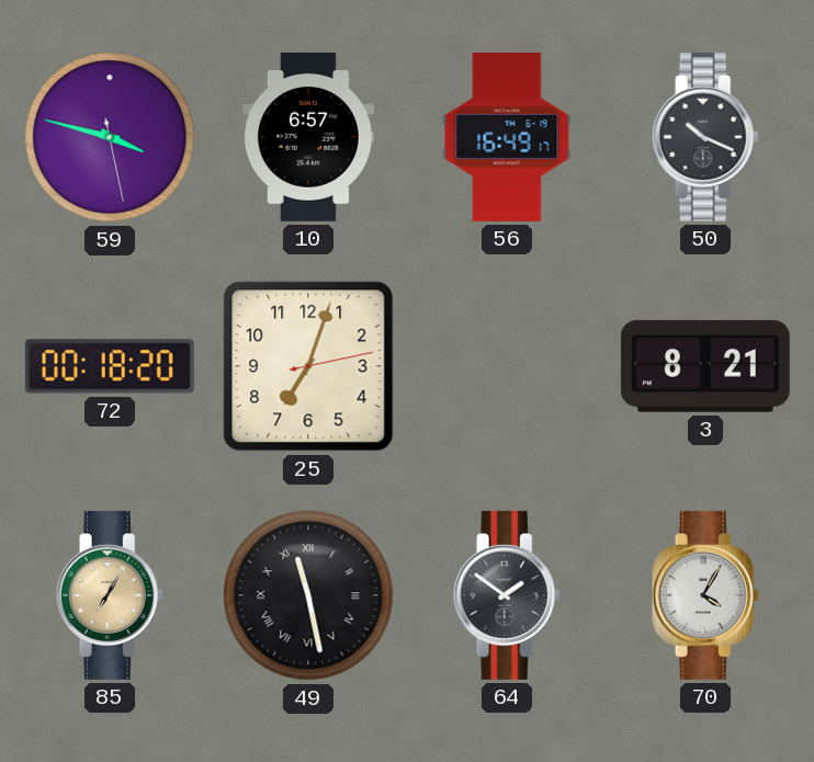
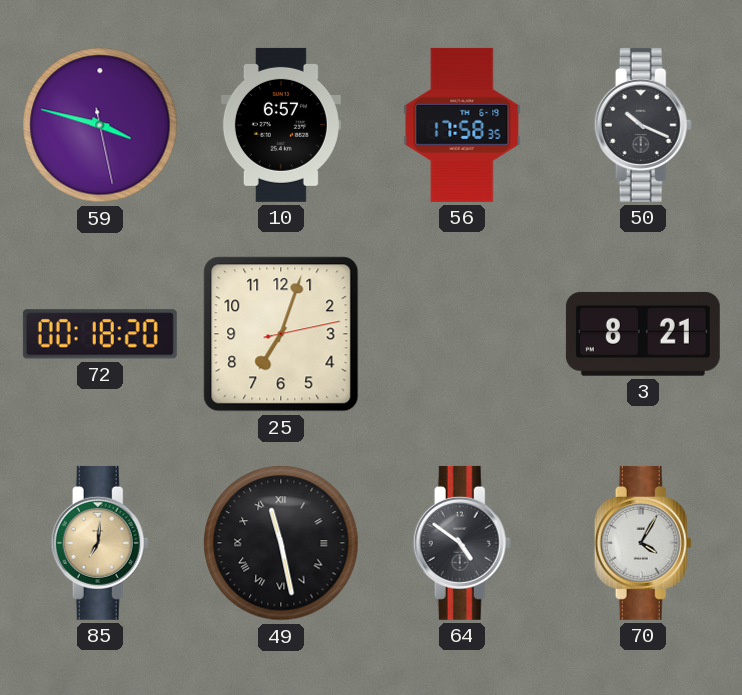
56: 16:49 -> 17:58
85: 7:05 -> 7:01
64: 1:51 -> 4:51
